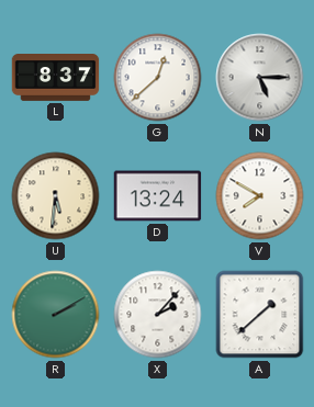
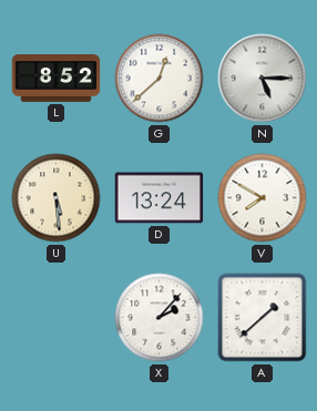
L: 8:37 -> 8:52
U: 5:31 -> 5:29
R: 2:10 -> none
